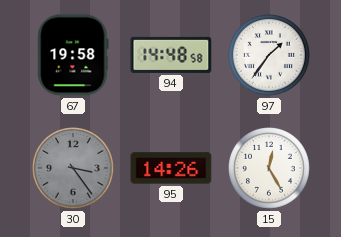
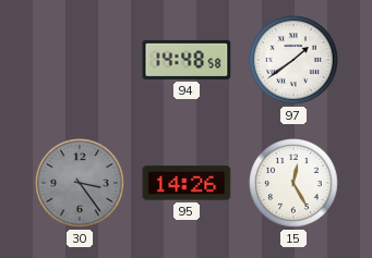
67: 19:58 -> none
97: 1:36 -> 1:39
